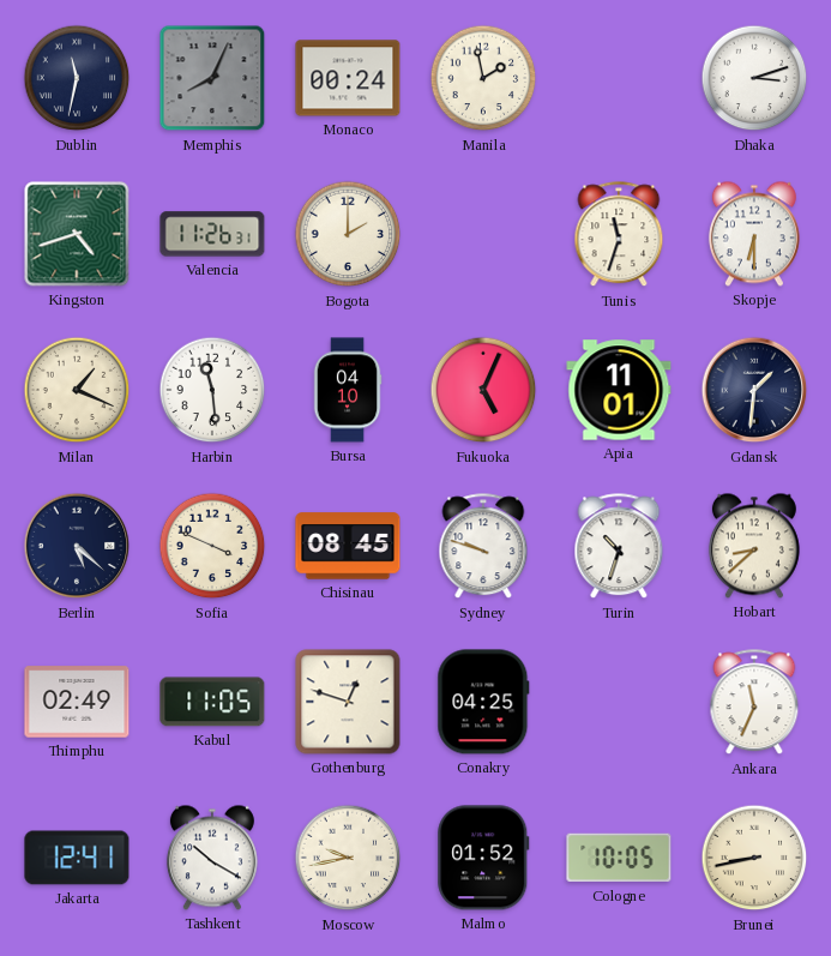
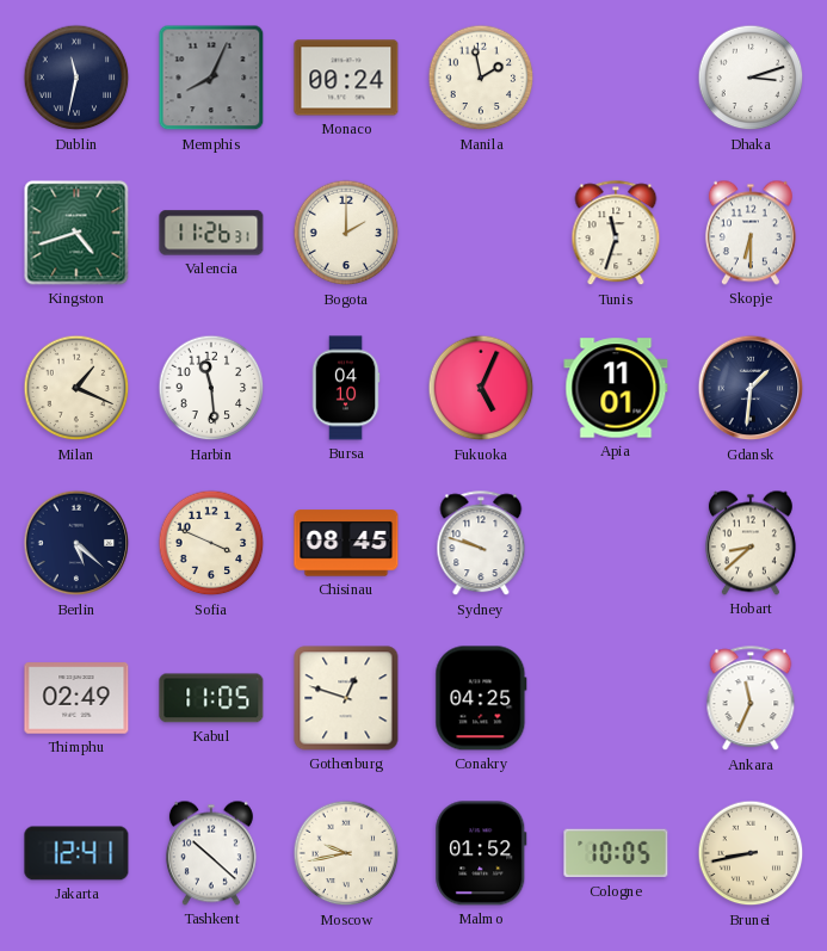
Turin: 10:33 -> none
Tashkent: 10:20 -> 10:22
